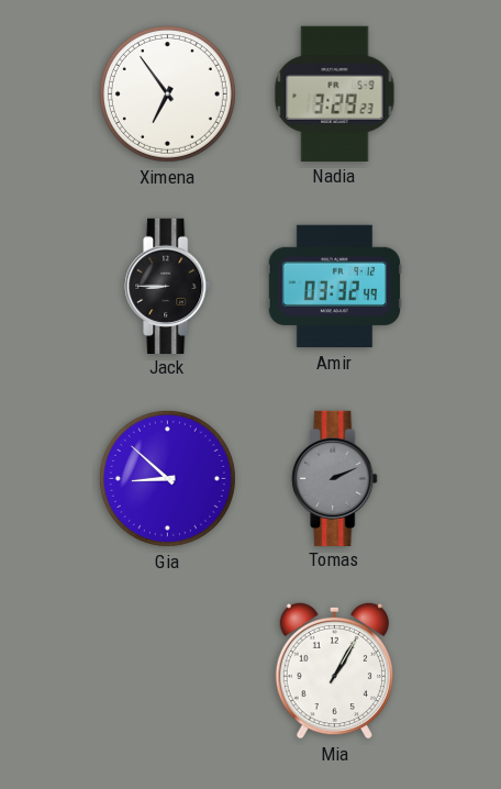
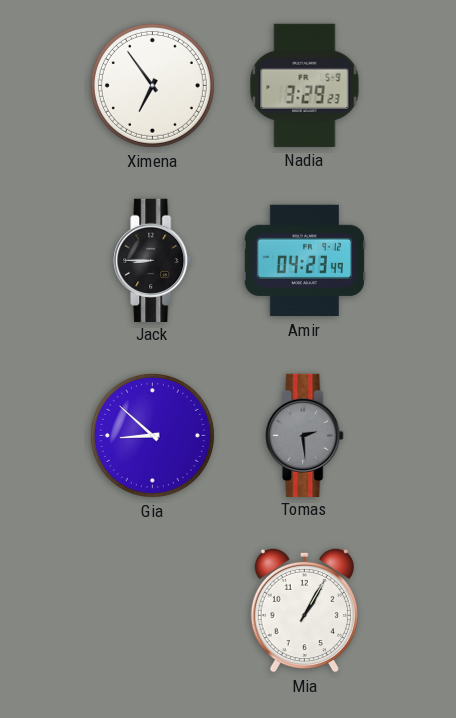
Amir: 03:32 -> 04:23
Tomas: 2:11 -> 2:29
